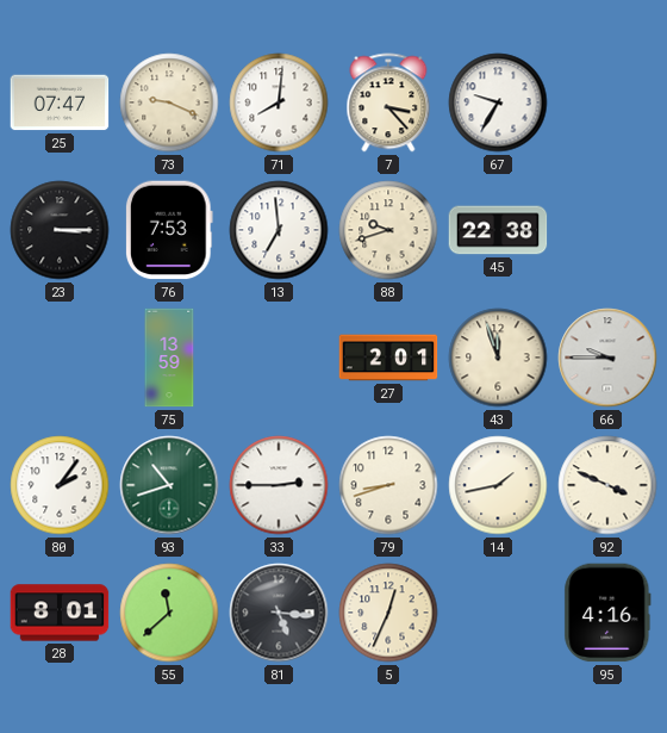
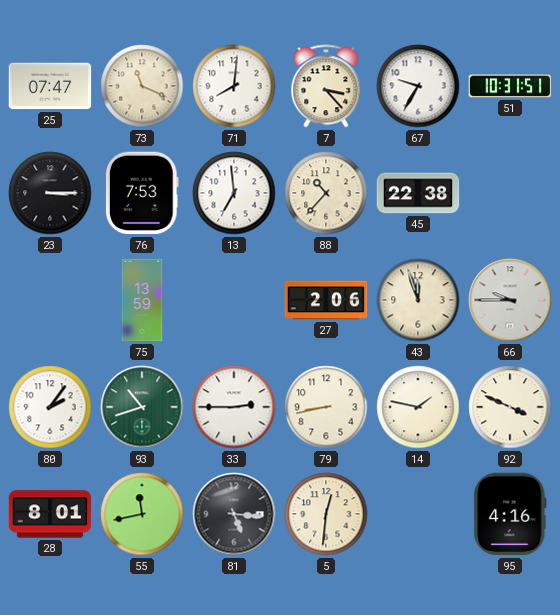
73: 9:19 -> 11:19
51: none -> 10:31
88: 9:42 -> 10:37
27: 2:01 -> 2:06
79: 8:42 -> 8:43
14: 1:43 -> 1:47
55: 11:38 -> 11:43
5: 12:34 -> 12:31
